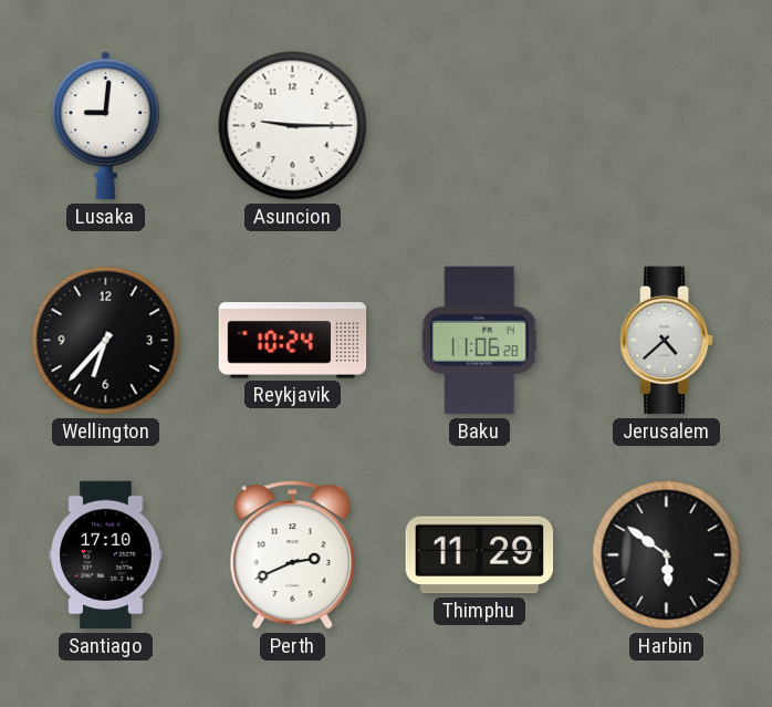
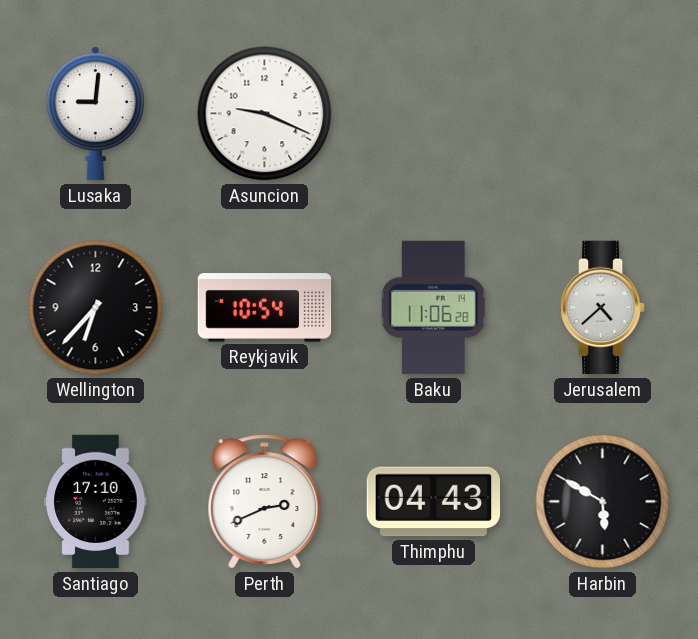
Asuncion: 9:15 -> 9:19
Reykjavik: 10:24 -> 10:54
Thimphu: 11:29 -> 04:43
Harbin: 5:51 -> 5:50
